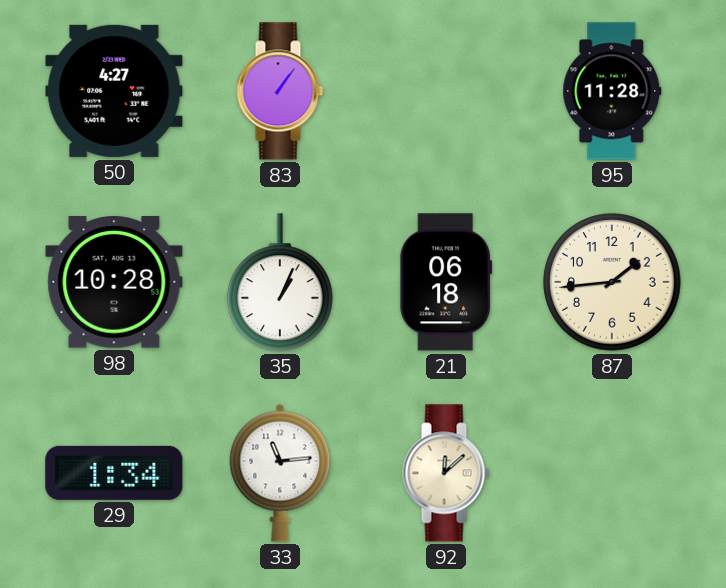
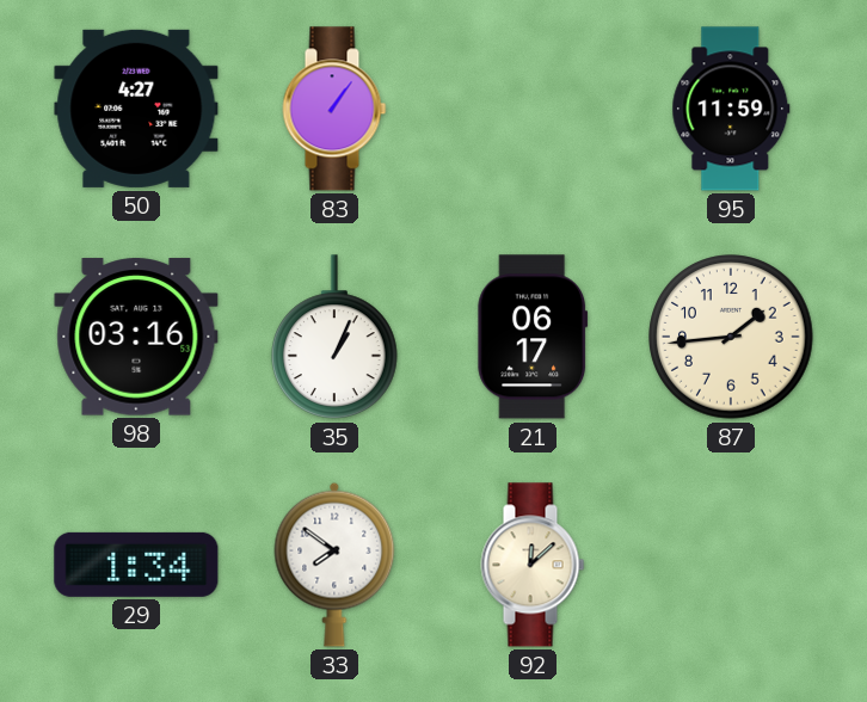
95: 11:28 -> 11:59
98: 10:28 -> 03:16
21: 06:18 -> 06:17
33: 11:14 -> 7:51
